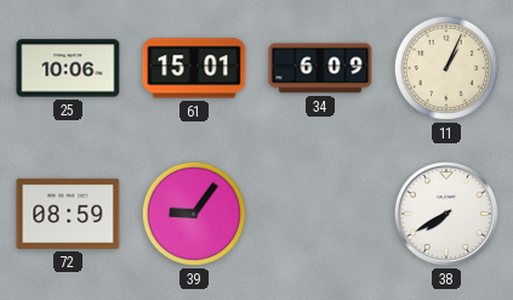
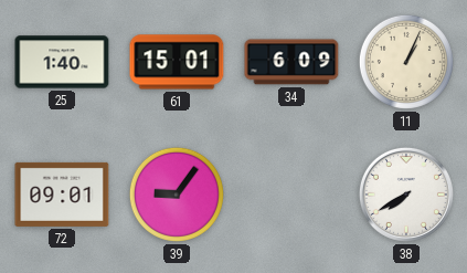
25: 10:06 -> 1:40
72: 08:59 -> 09:01
